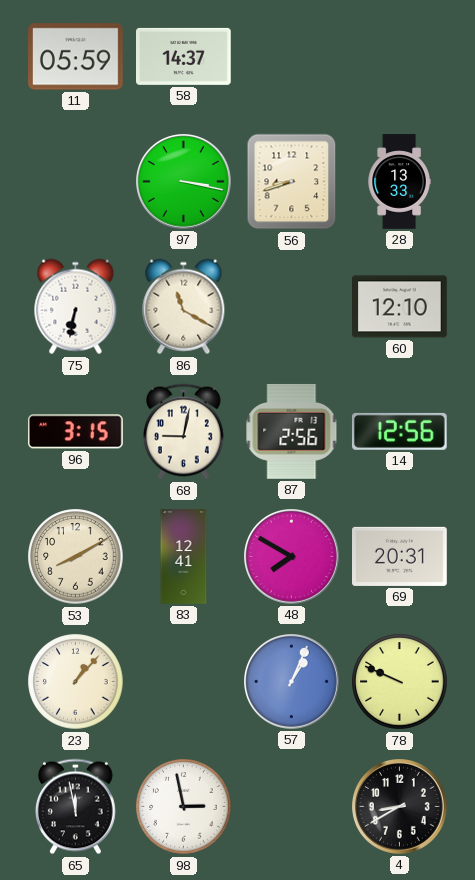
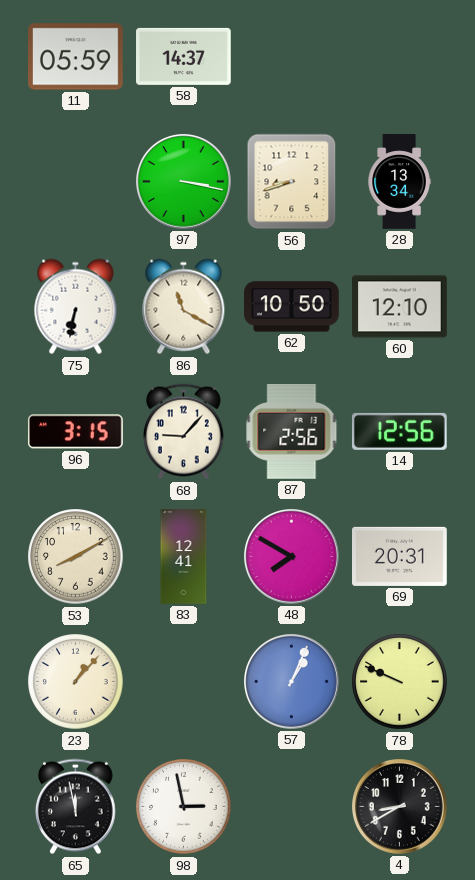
28: 13:33 -> 13:34
62: none -> 10:50
68: 9:02 -> 9:07
